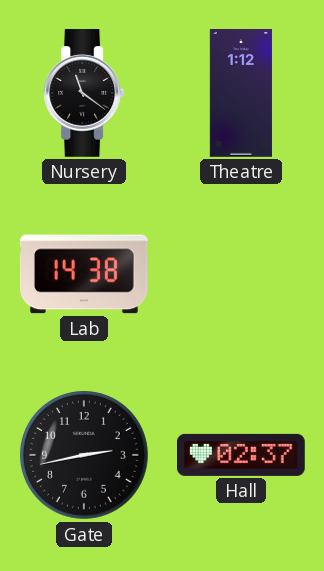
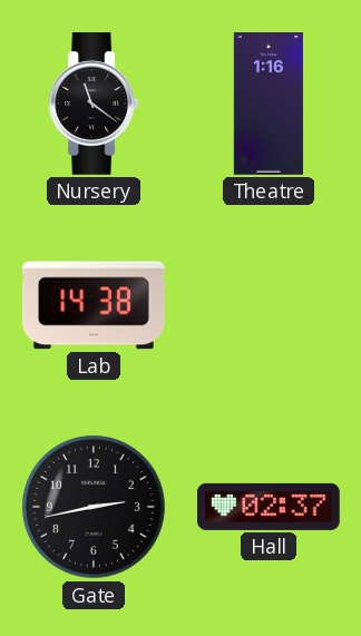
Theatre: 1:12 -> 1:16
